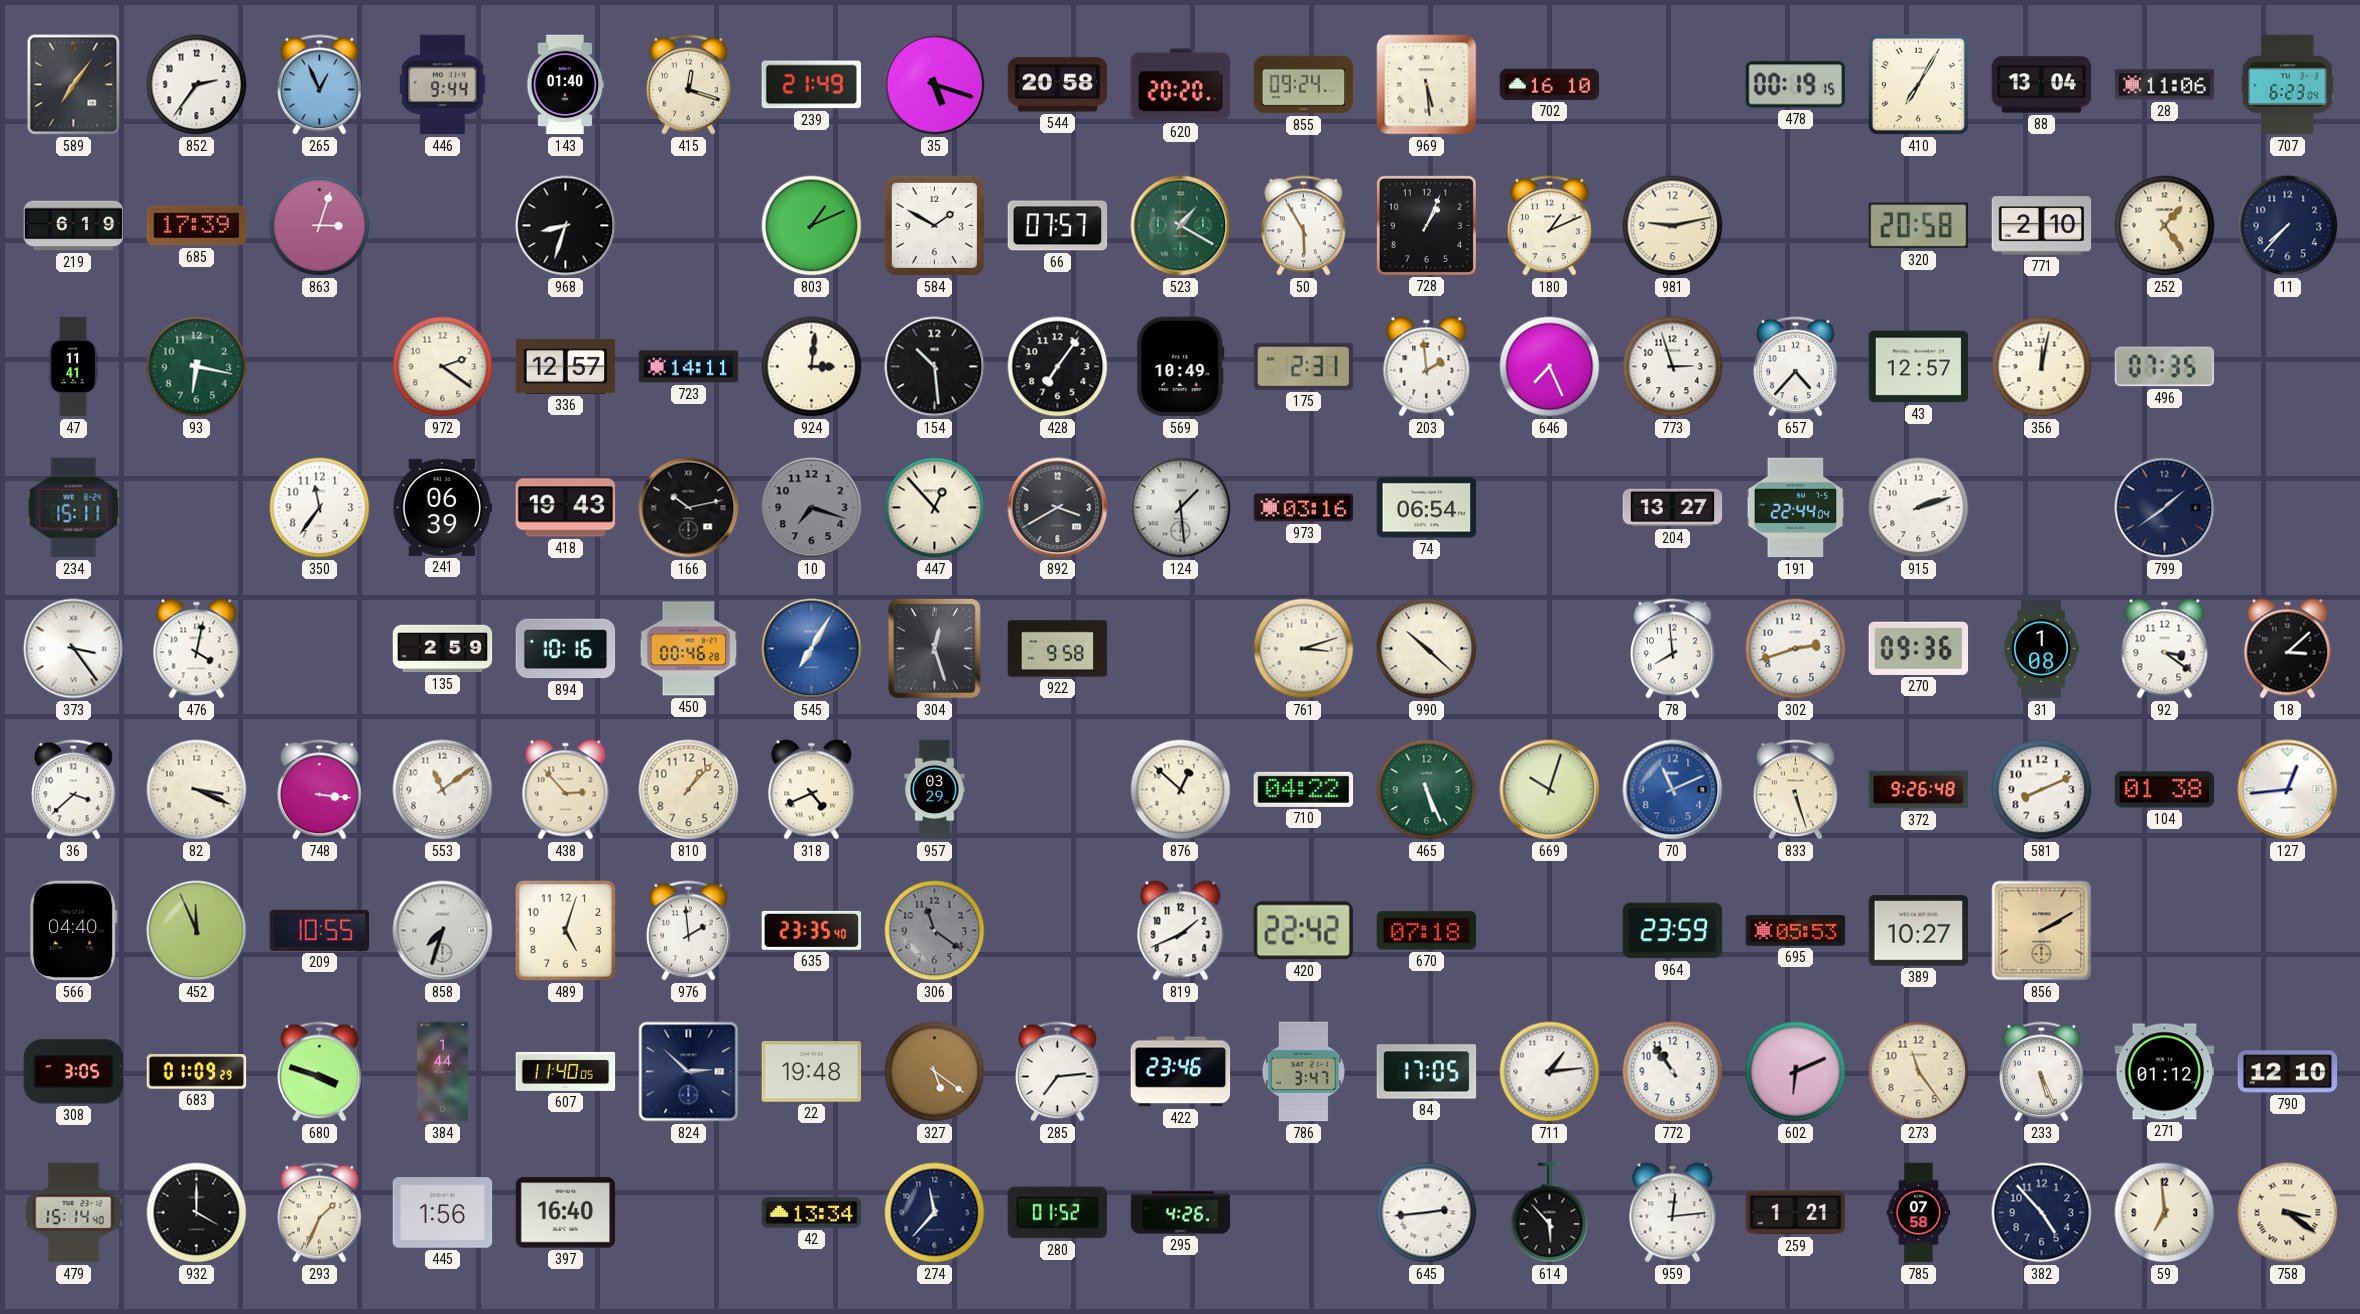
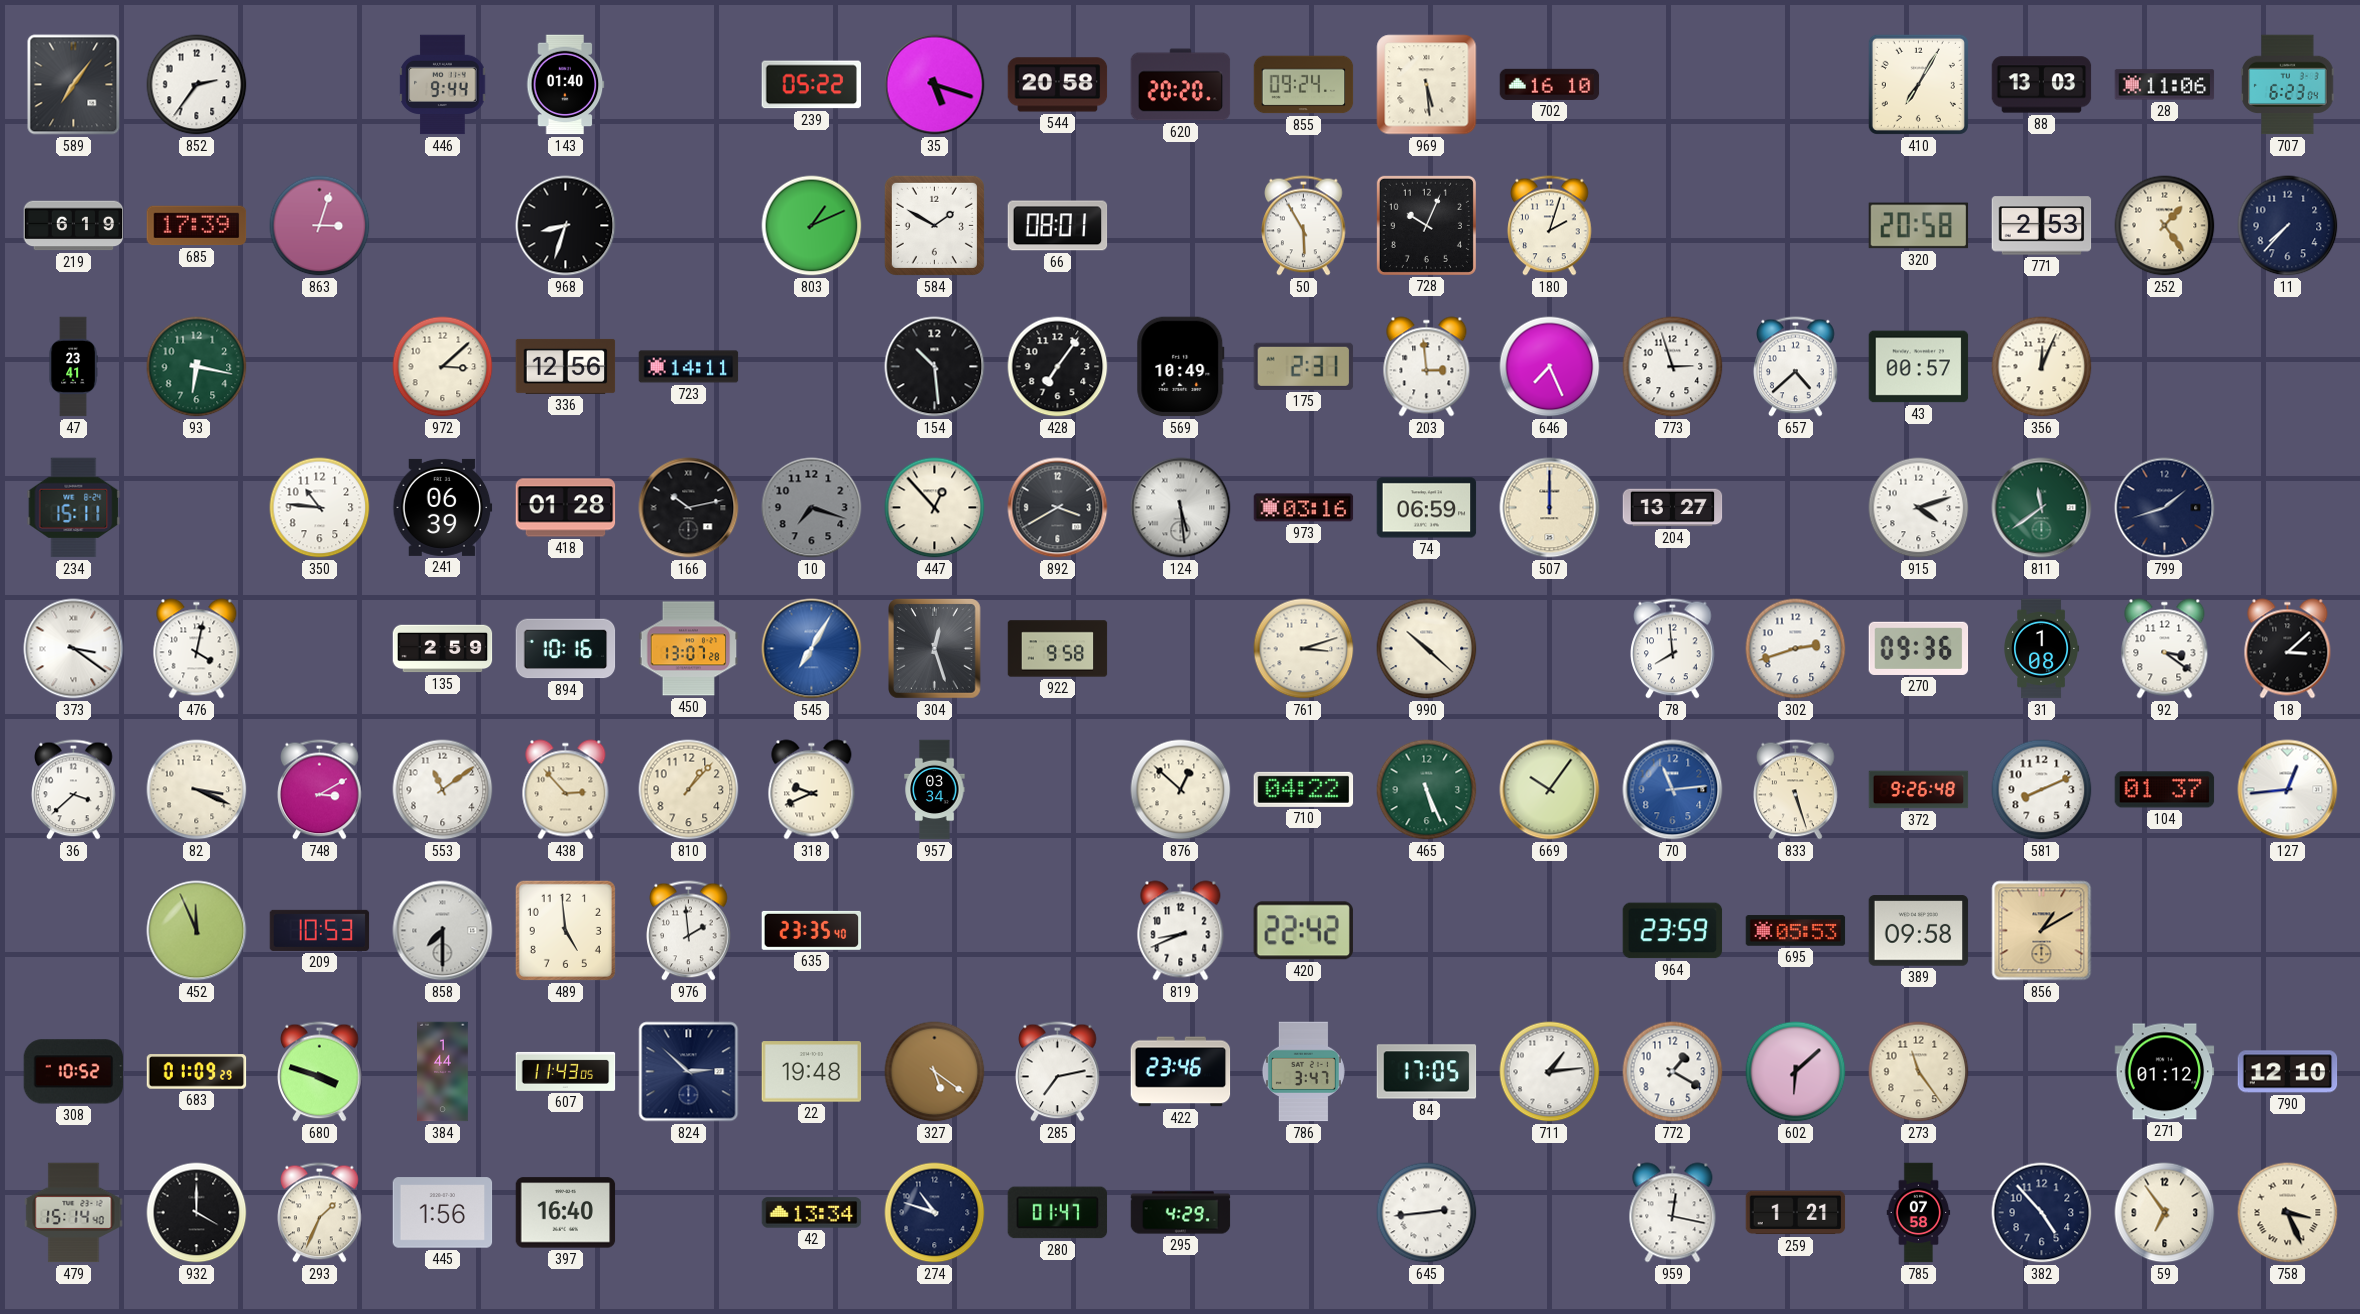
265: 12:56 -> none
415: 12:18 -> none
239: 21:49 -> 05:22
478: 00:19 -> none
88: 13:04 -> 13:03
66: 07:57 -> 08:01
523: 1:20 -> none
728: 1:04 -> 10:04
180: 1:11 -> 2:03
981: 9:13 -> none
771: 2:10 -> 2:53
47: 11:41 -> 23:41
972: 2:21 -> 3:08
336: 12:57 -> 12:56
924: 3:01 -> none
203: 1:59 -> 2:59
657: 4:37 -> 4:38
43: 12:57 -> 00:57
356: 12:02 -> 12:04
496: 07:35 -> none
350: 11:36 -> 10:46
418: 19:43 -> 01:28
124: 1:29 -> 5:29
74: 06:54 -> 06:59
507: none -> 12:00
191: 22:44 -> none
915: 2:12 -> 4:12
811: none -> 11:39
799: 1:39 -> 1:42
373: 3:24 -> 3:21
450: 00:46 -> 13:07
748: 3:16 -> 3:10
318: 4:41 -> 9:41
957: 03:29 -> 03:34
669: 10:03 -> 10:06
70: 11:11 -> 11:14
104: 01:38 -> 01:37
566: 04:40 -> none
209: 10:55 -> 10:53
858: 7:33 -> 7:30
489: 5:03 -> 4:59
306: 11:21 -> none
819: 1:41 -> 8:41
670: 07:18 -> none
389: 10:27 -> 09:58
856: 2:10 -> 1:10
308: 3:05 -> 10:52
607: 11:40 -> 11:43
285: 7:14 -> 7:13
772: 10:54 -> 1:20
602: 6:11 -> 6:08
233: 5:26 -> none
274: 11:37 -> 10:48
280: 01:52 -> 01:47
295: 4:26 -> 4:29
614: 5:53 -> none
959: 12:14 -> 12:17
59: 6:59 -> 6:54
758: 3:21 -> 3:26
